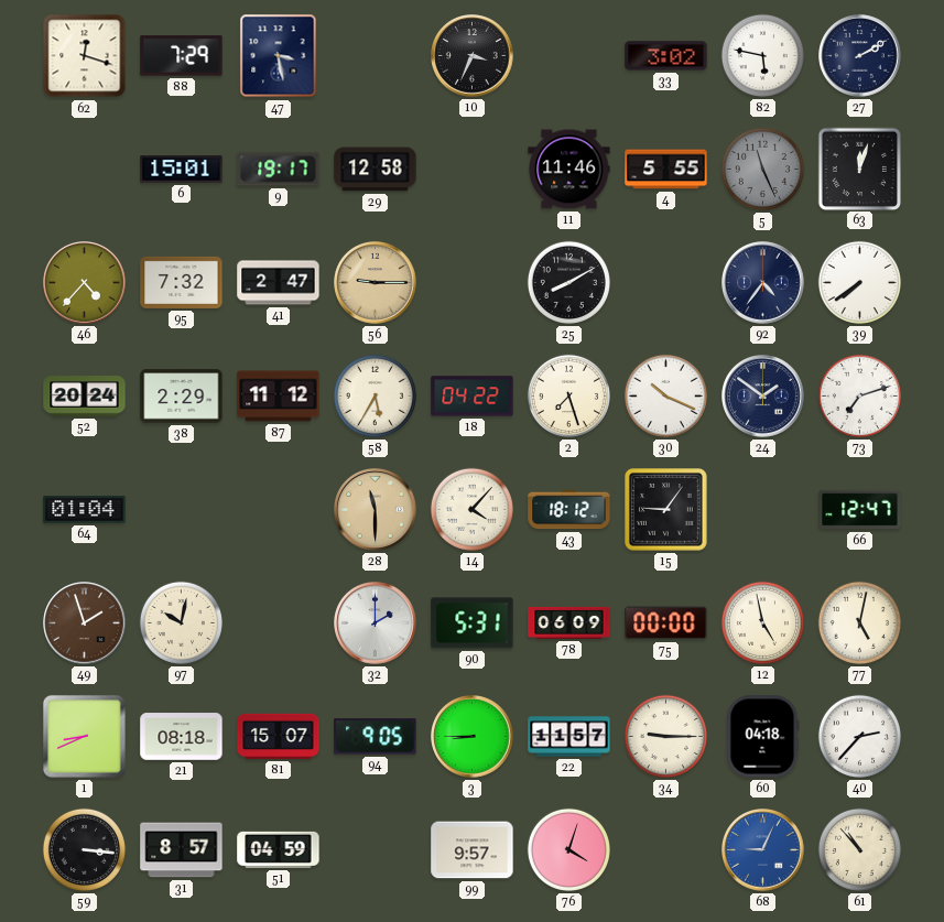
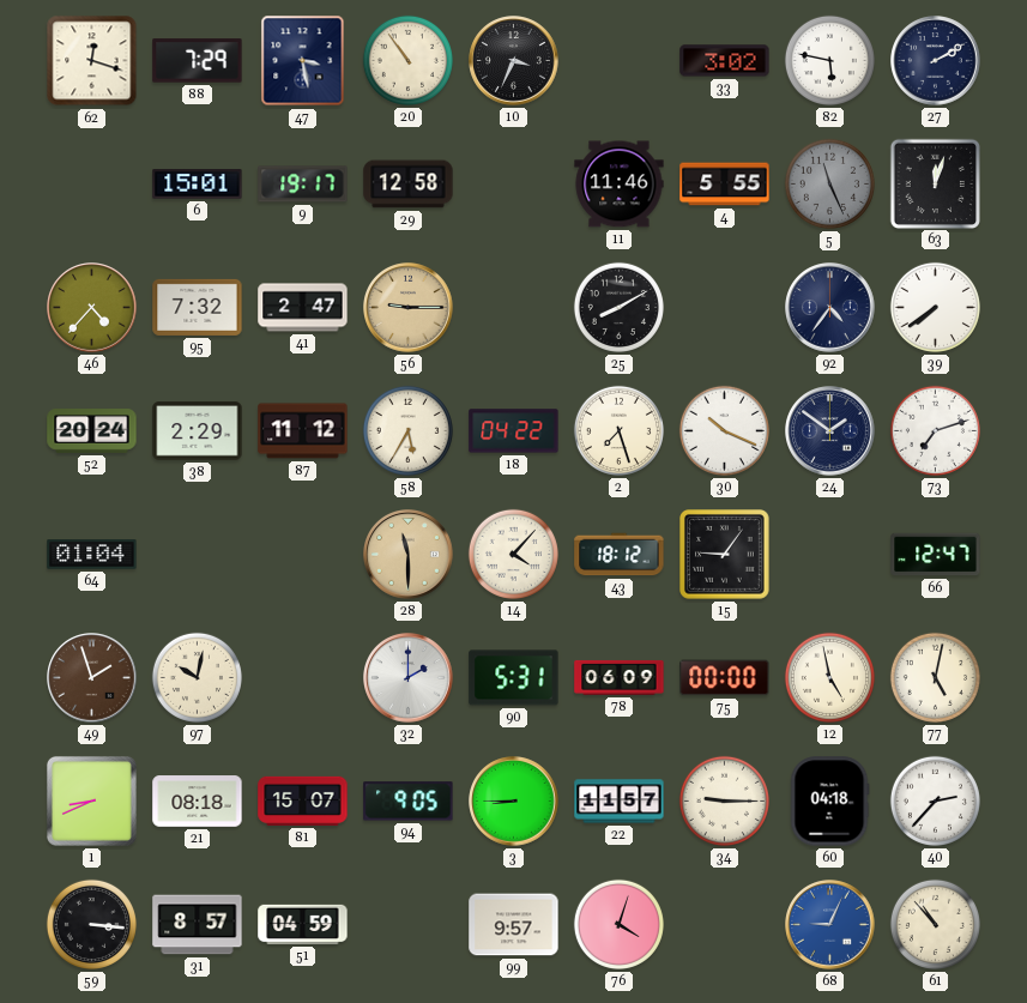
20: none -> 10:54
